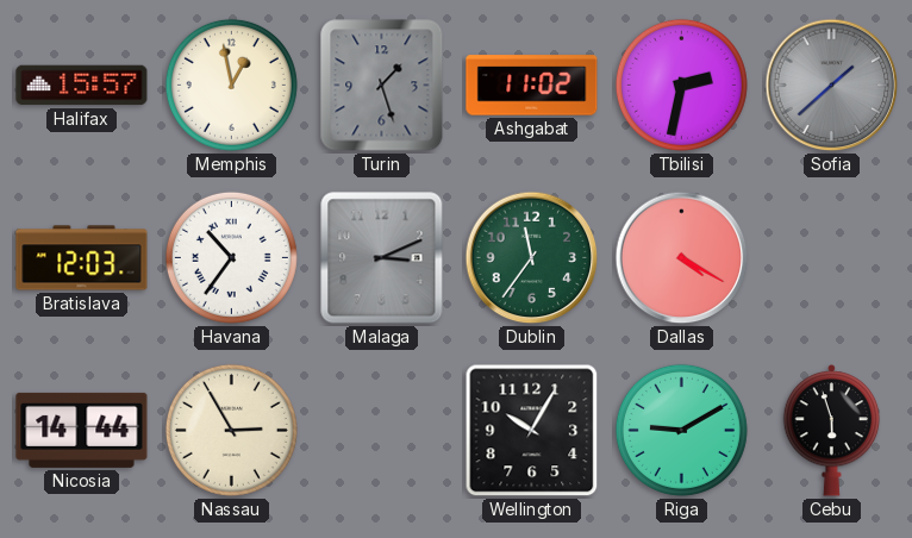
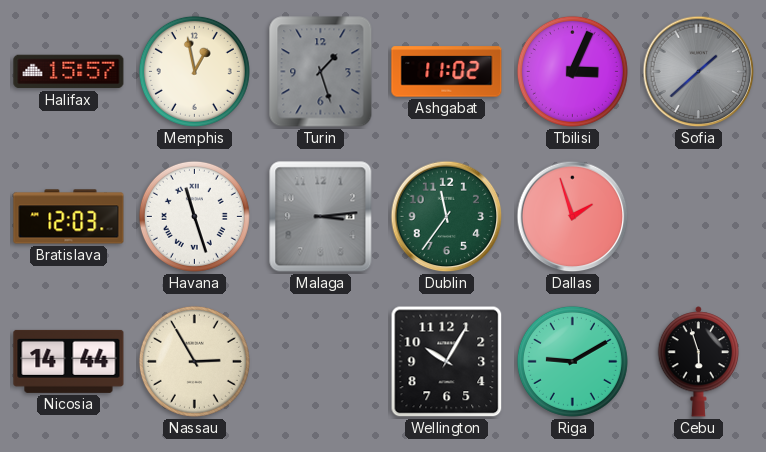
Tbilisi: 2:32 -> 3:04
Havana: 10:36 -> 11:27
Malaga: 3:11 -> 3:14
Dallas: 4:20 -> 1:57
